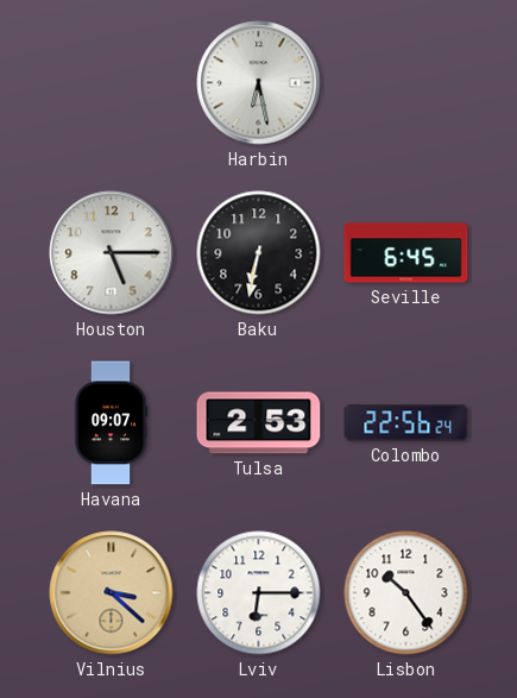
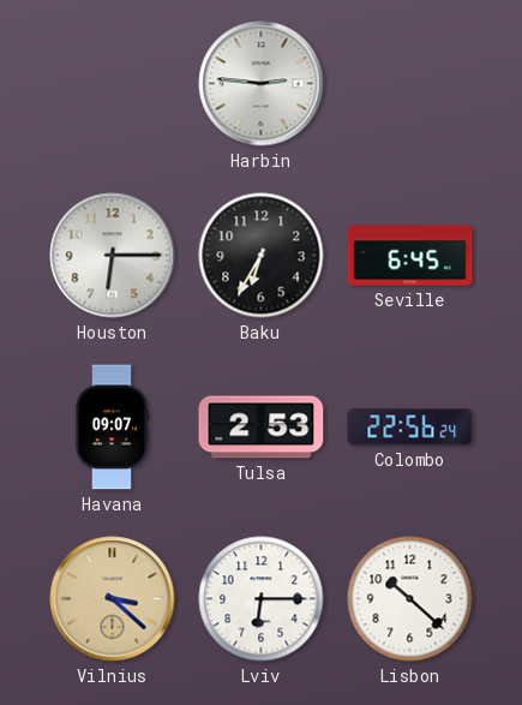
Harbin: 6:28 -> 2:46
Houston: 5:15 -> 6:15
Baku: 6:32 -> 6:35
Lisbon: 10:24 -> 10:22
